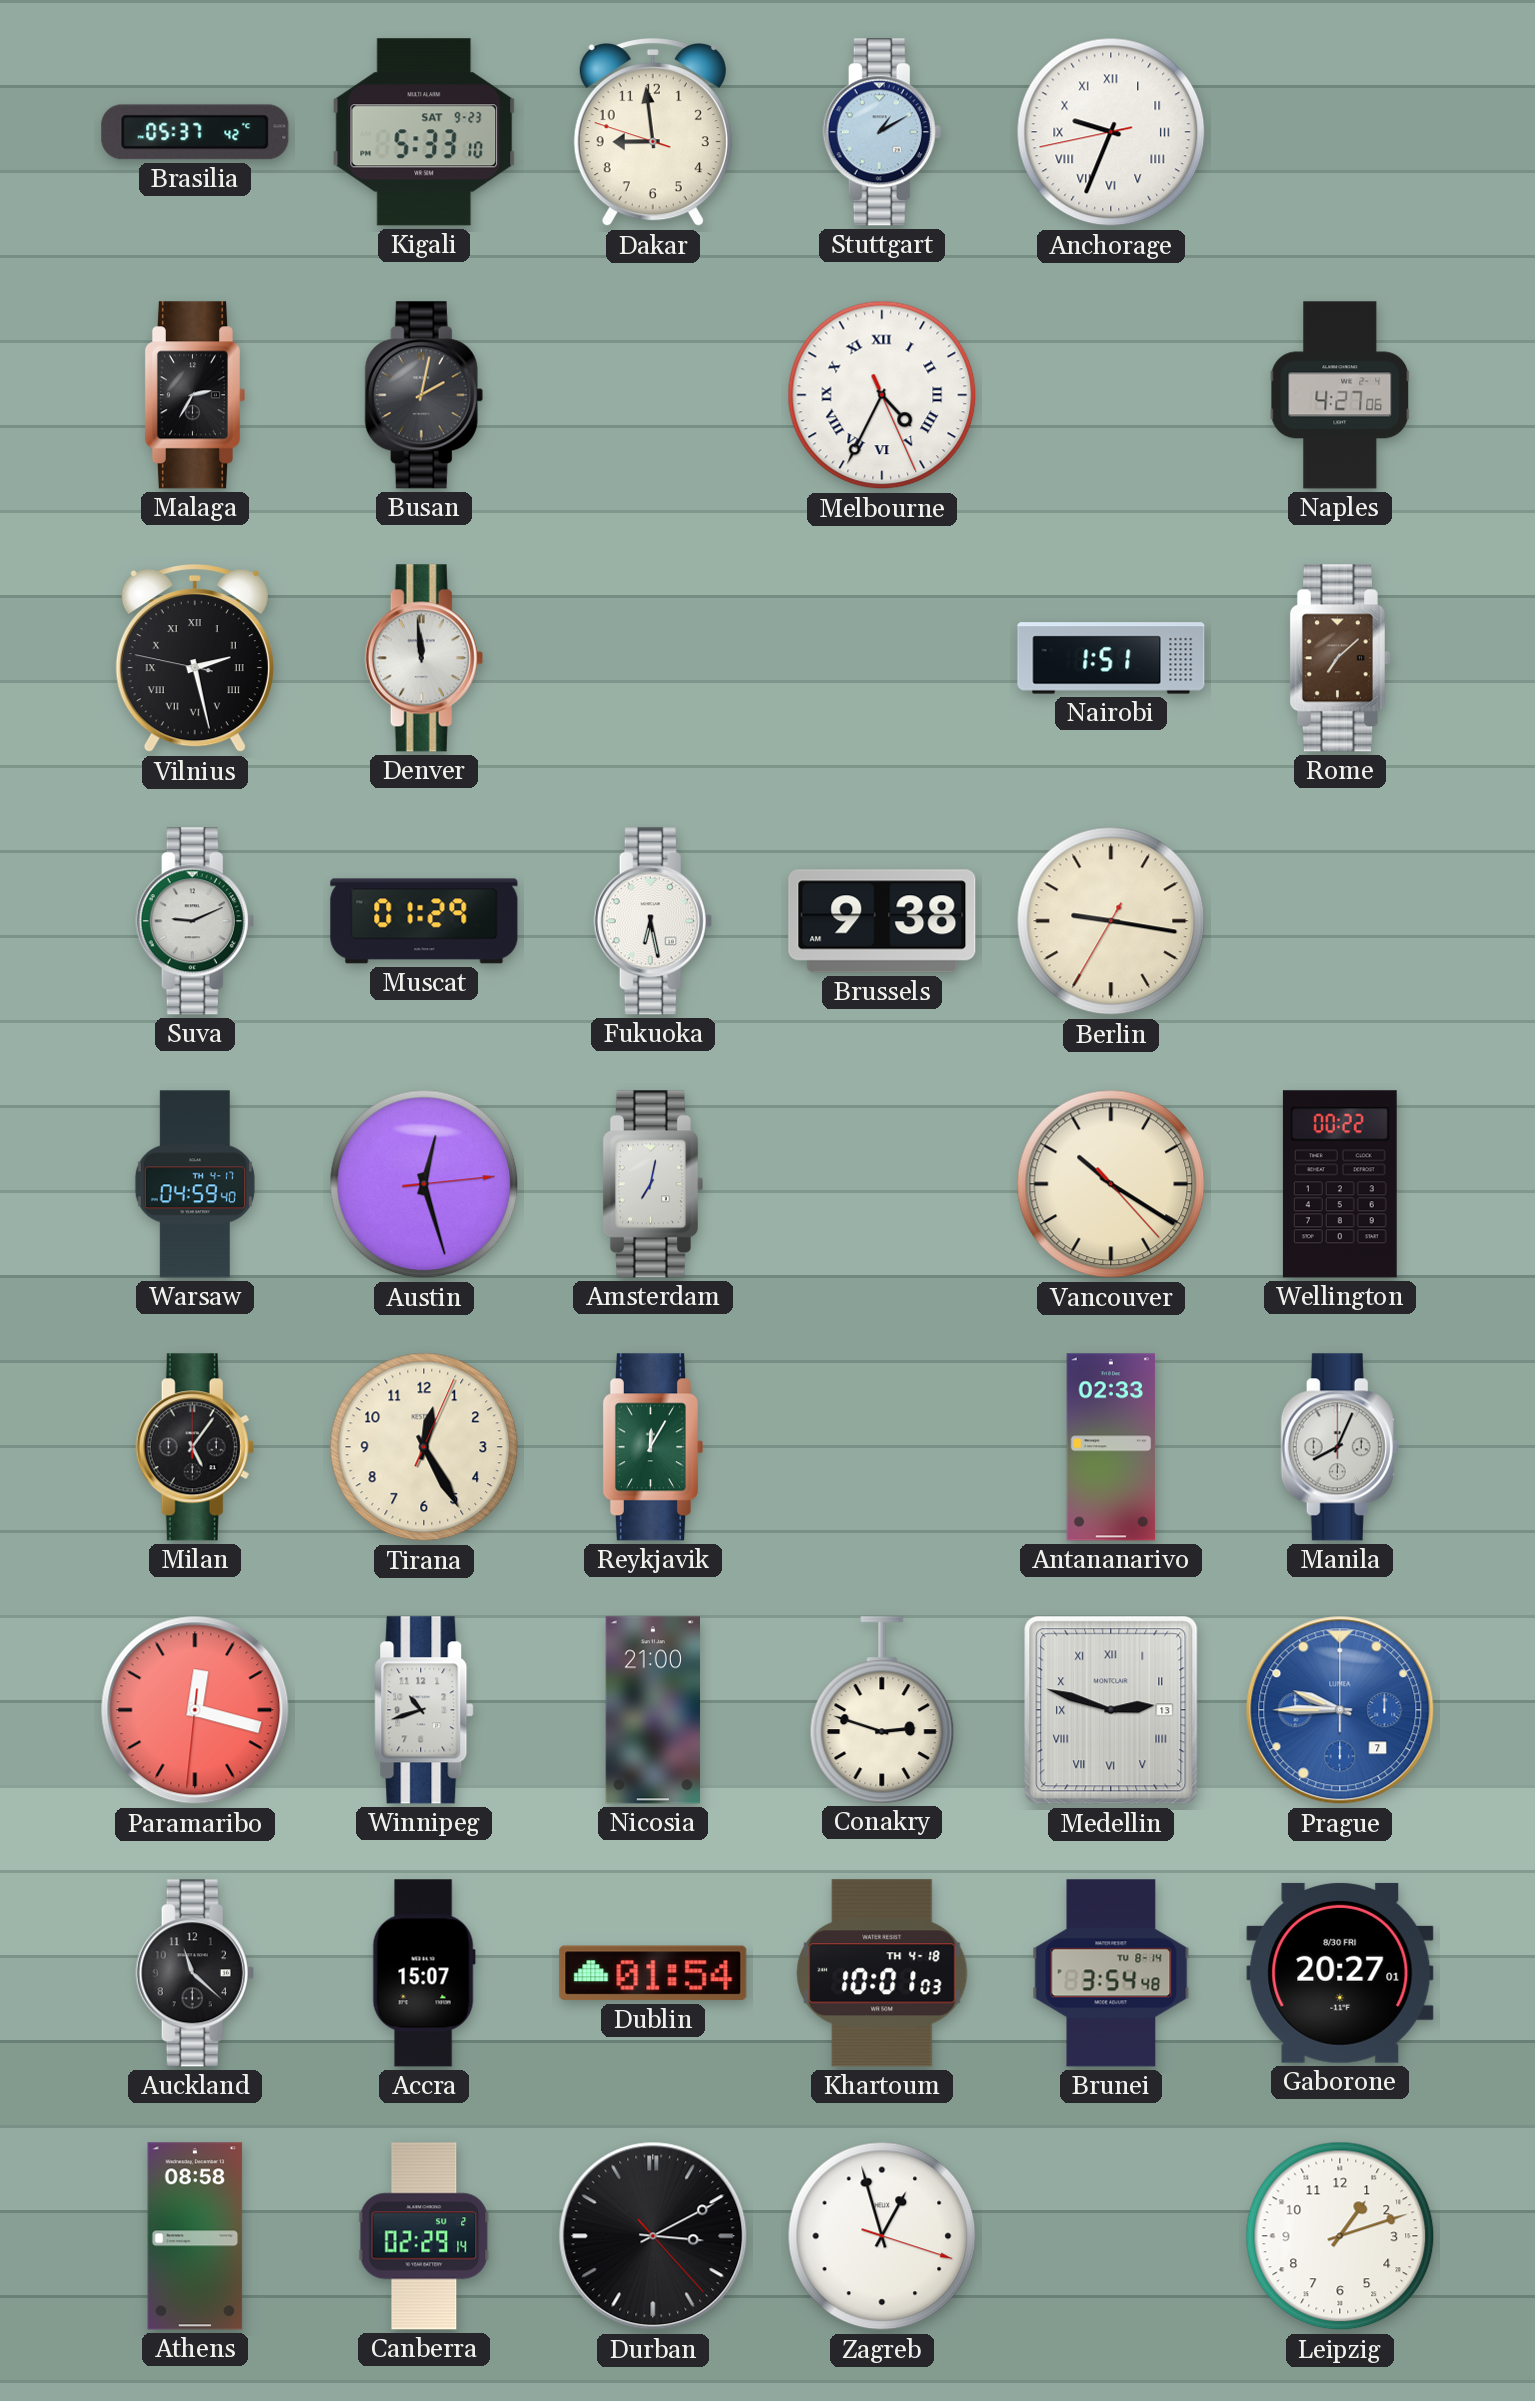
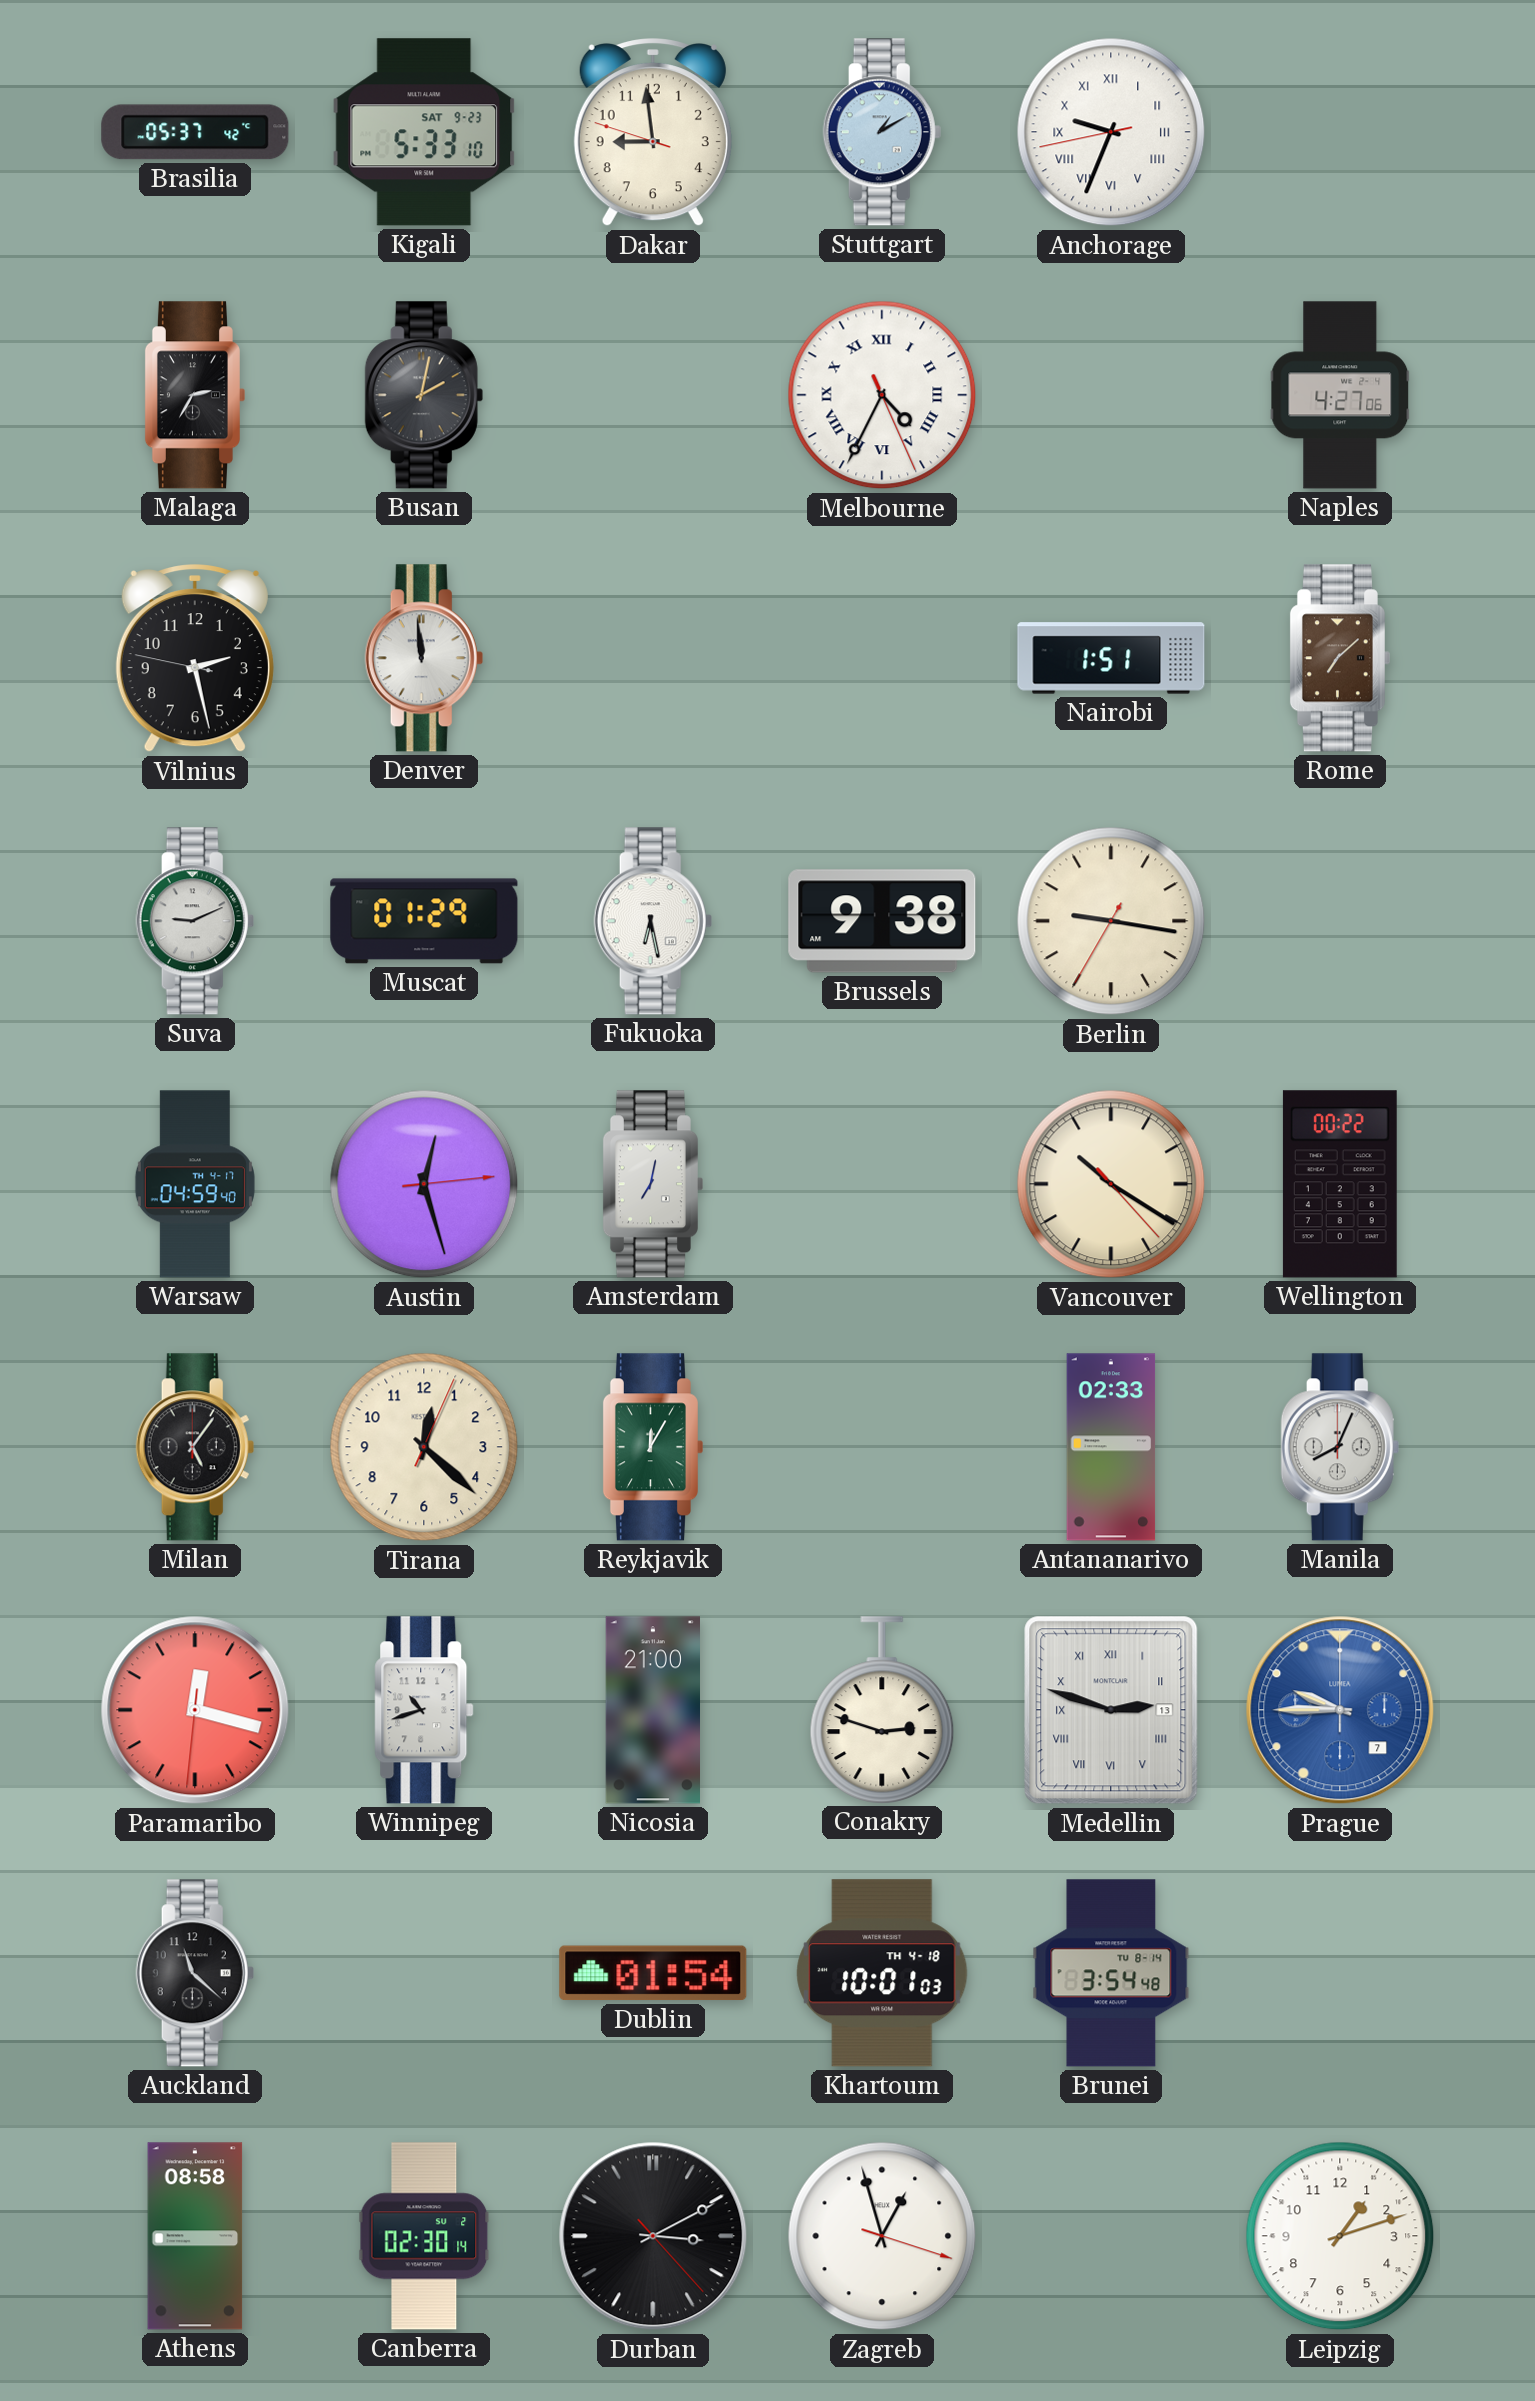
Vilnius numerals: Roman -> Arabic
Tirana: 12:25 -> 12:22
Accra: 15:07 -> none
Gaborone: 20:27 -> none
Canberra: 02:29 -> 02:30
